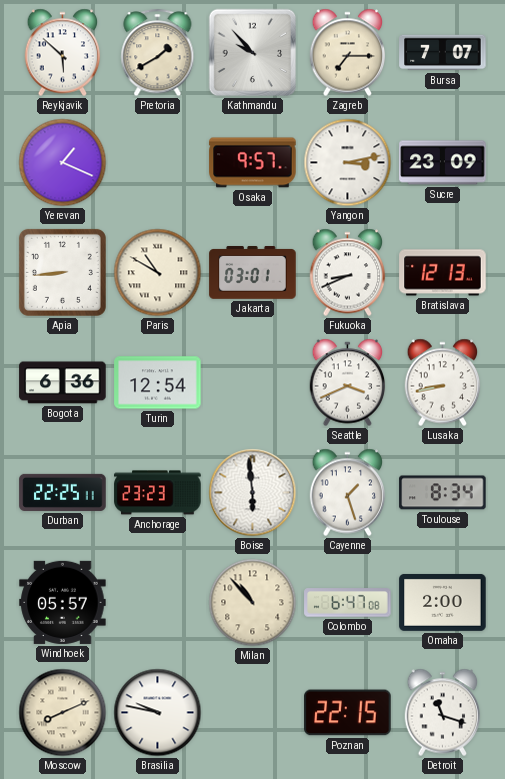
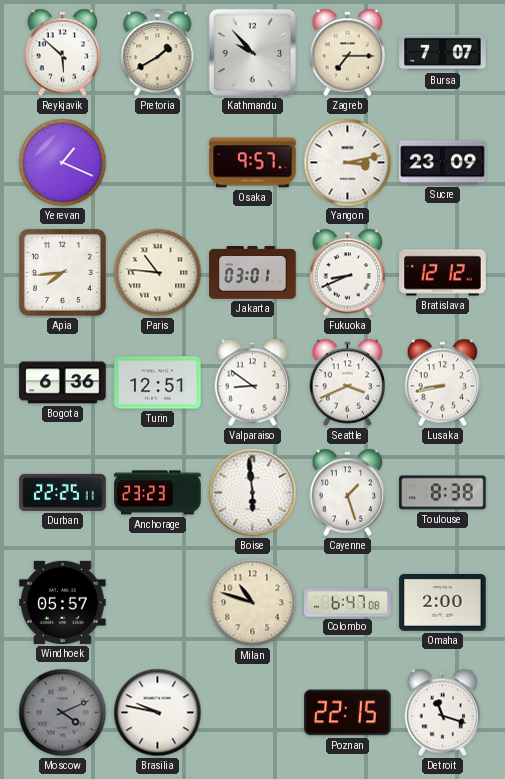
Apia: 8:44 -> 7:44
Paris: 10:50 -> 10:46
Bratislava: 12:13 -> 12:12
Turin: 12:54 -> 12:51
Valparaiso: none -> 8:51
Toulouse: 8:34 -> 8:38
Milan: 10:53 -> 10:48
Moscow: 8:11 -> 4:11
Moscow dial: cream -> grey
